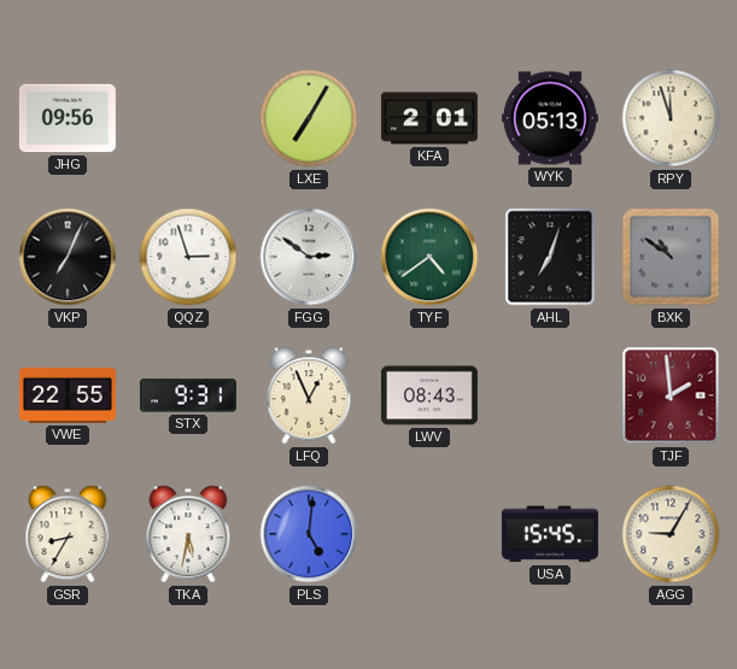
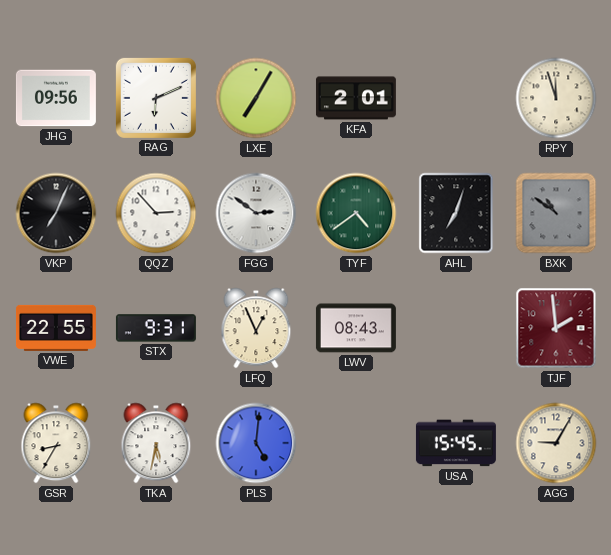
RAG: none -> 6:11
WYK: 05:13 -> none
QQZ: 2:57 -> 2:53
